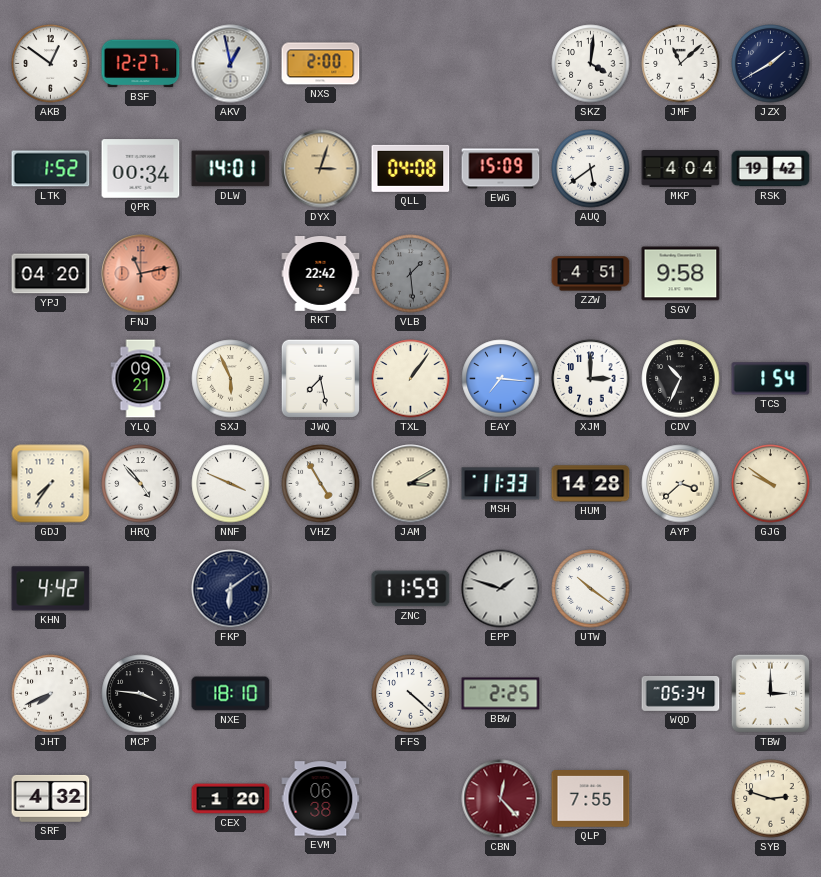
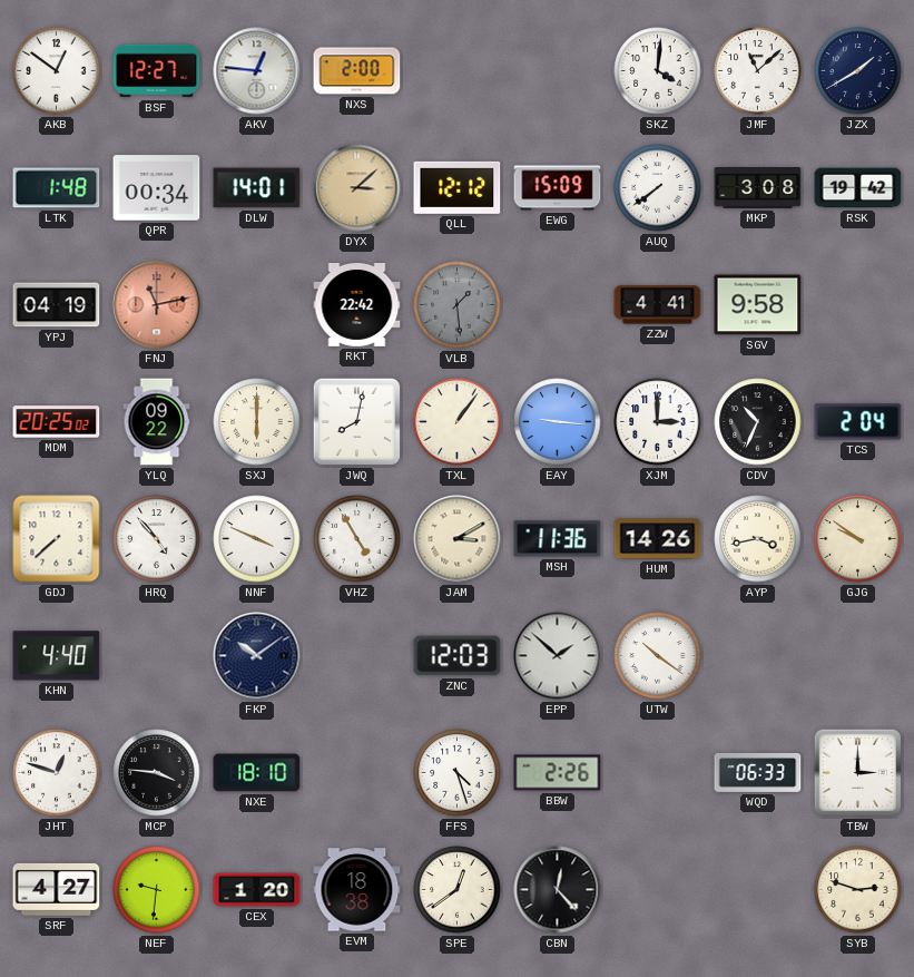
AKV: 12:58 -> 12:46
LTK: 1:52 -> 1:48
DYX: 3:03 -> 3:08
QLL: 04:08 -> 12:12
AUQ: 5:39 -> 7:39
MKP: 4:04 -> 3:08
YPJ: 04:20 -> 04:19
ZZW: 4:51 -> 4:41
MDM: none -> 20:25
YLQ: 09:21 -> 09:22
SXJ: 5:56 -> 6:00
JWQ: 7:28 -> 8:02
EAY: 7:16 -> 9:16
TCS: 1:54 -> 2:04
GDJ: 7:36 -> 7:38
MSH: 11:33 -> 11:36
HUM: 14:28 -> 14:26
AYP: 3:38 -> 3:43
KHN: 4:42 -> 4:40
FKP: 6:09 -> 10:09
ZNC: 11:59 -> 12:03
EPP: 1:48 -> 1:52
JHT: 7:41 -> 12:48
FFS: 4:22 -> 4:27
BBW: 2:25 -> 2:26
WQD: 05:34 -> 06:33
SRF: 4:32 -> 4:27
NEF: none -> 9:31
EVM: 06:38 -> 18:38
SPE: none -> 12:39
CBN dial: burgundy -> black
QLP: 7:55 -> none
